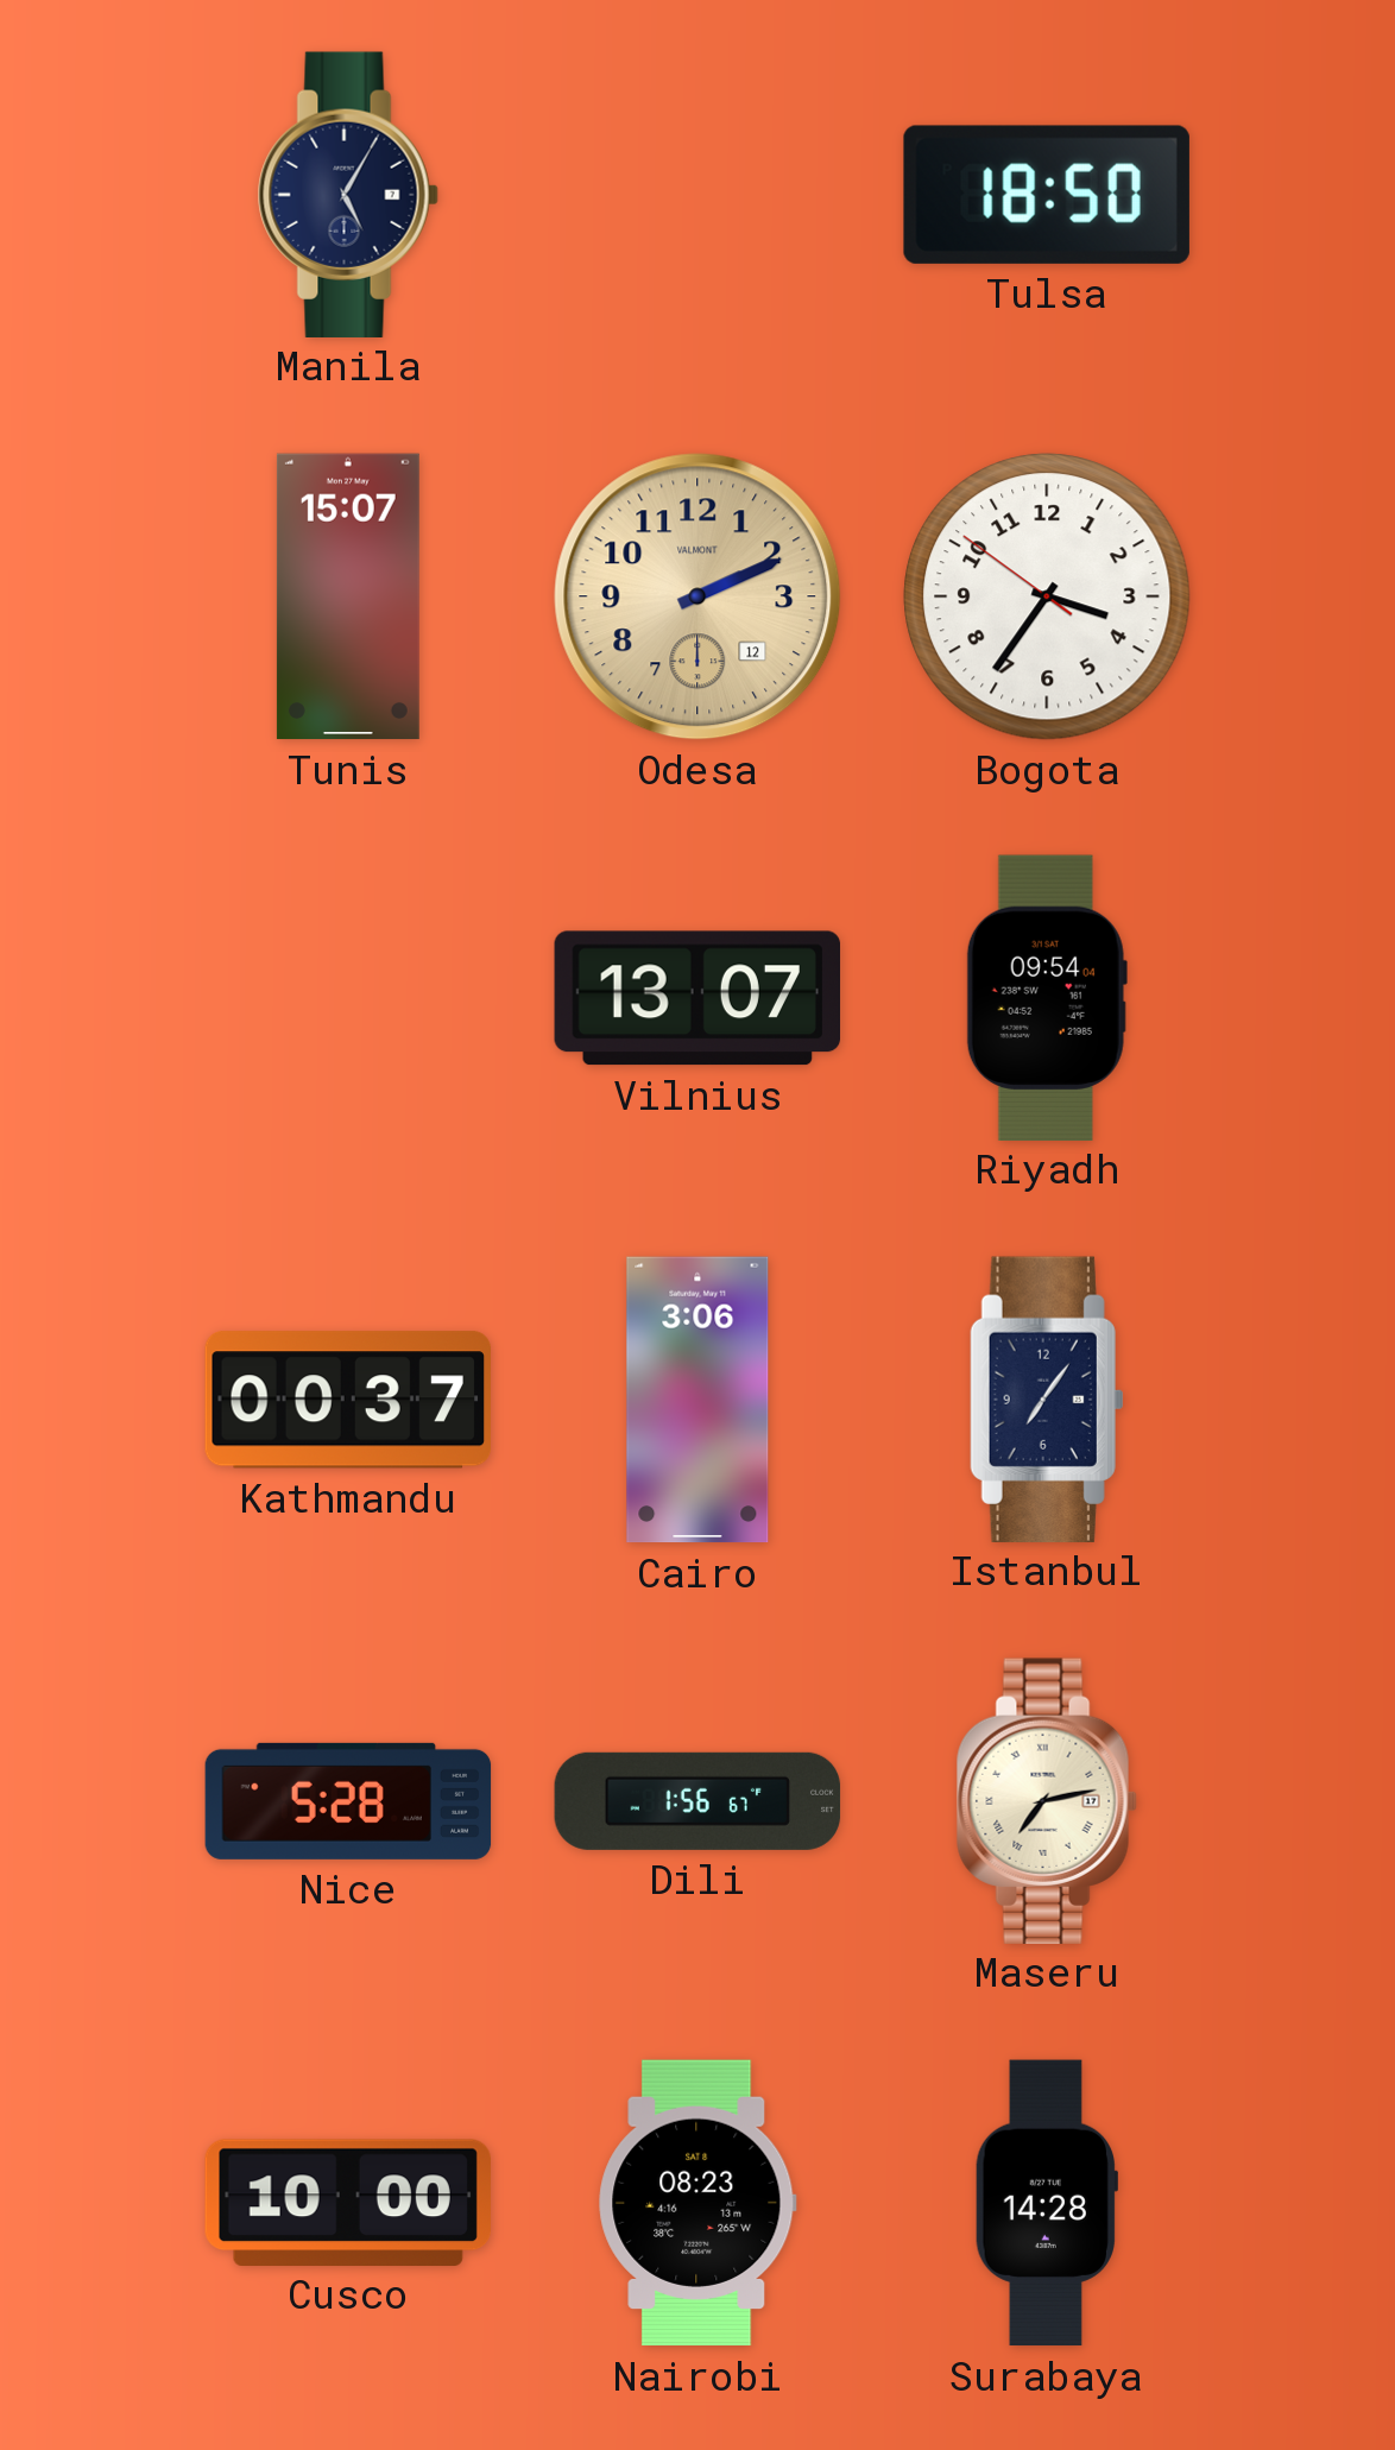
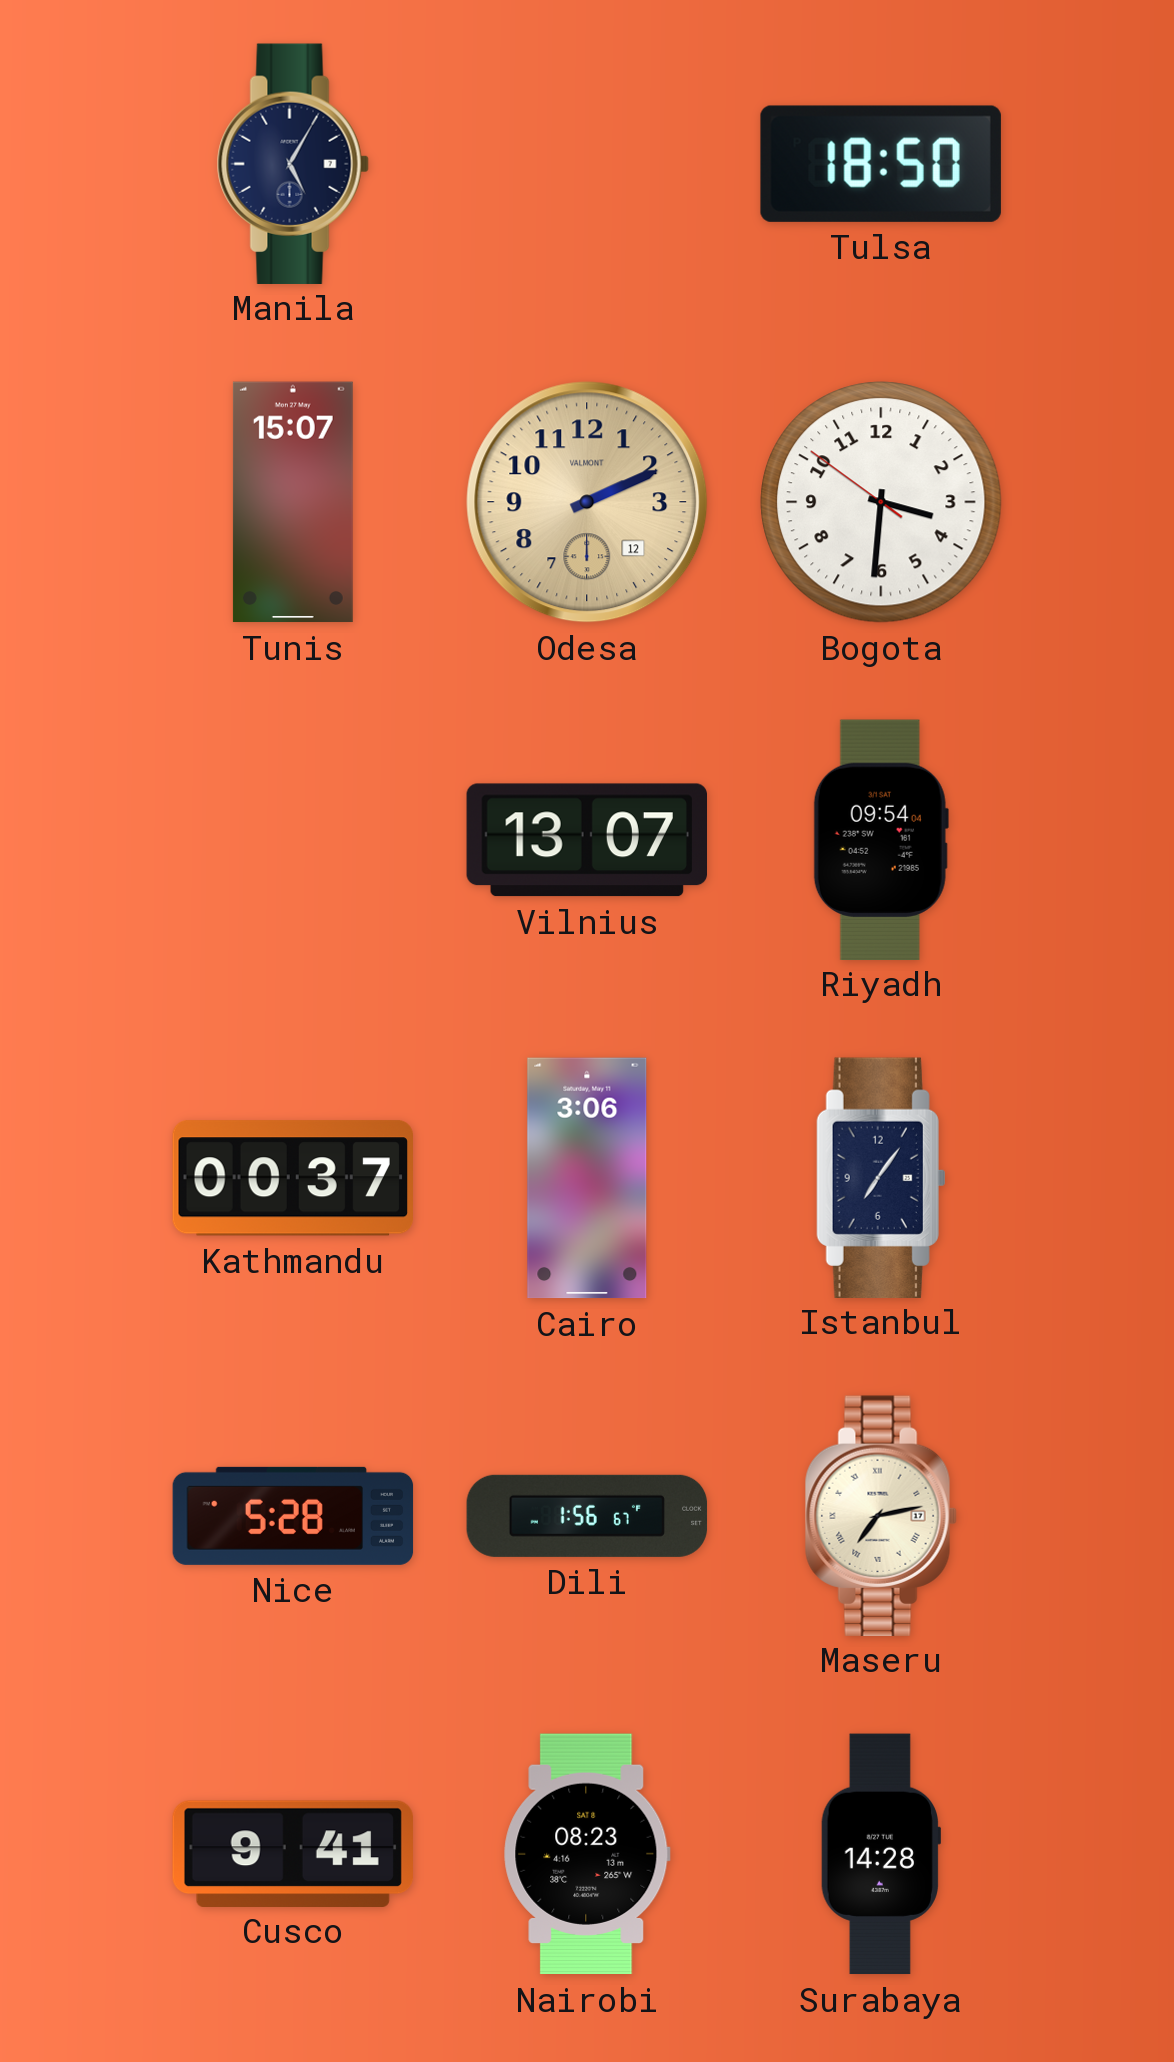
Bogota: 3:35 -> 3:30
Cusco: 10:00 -> 9:41
